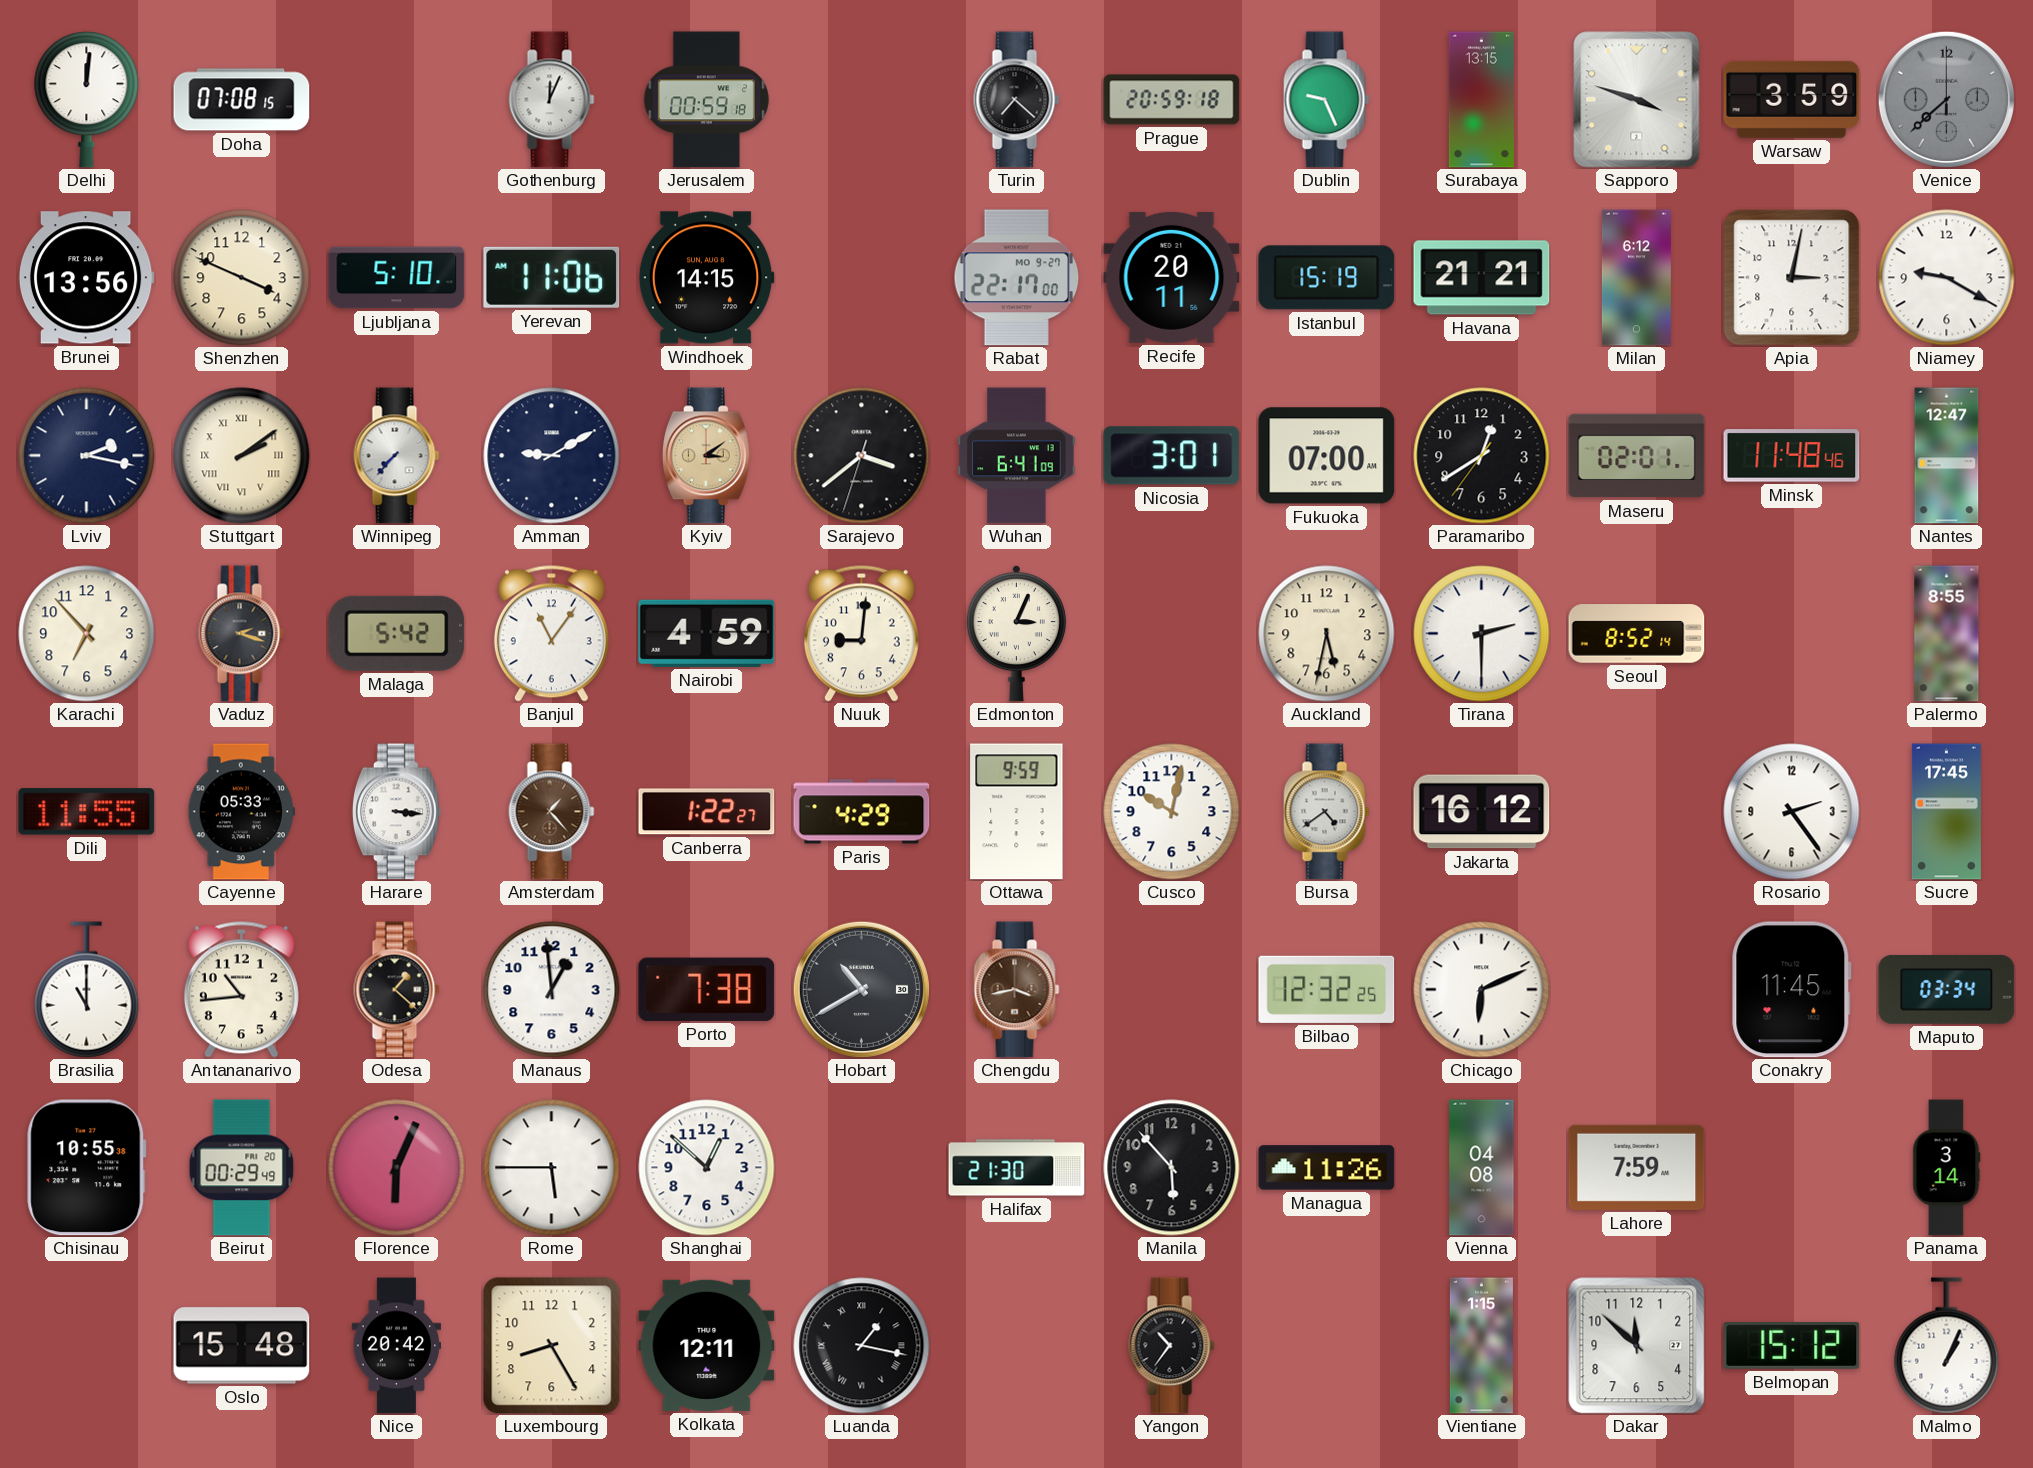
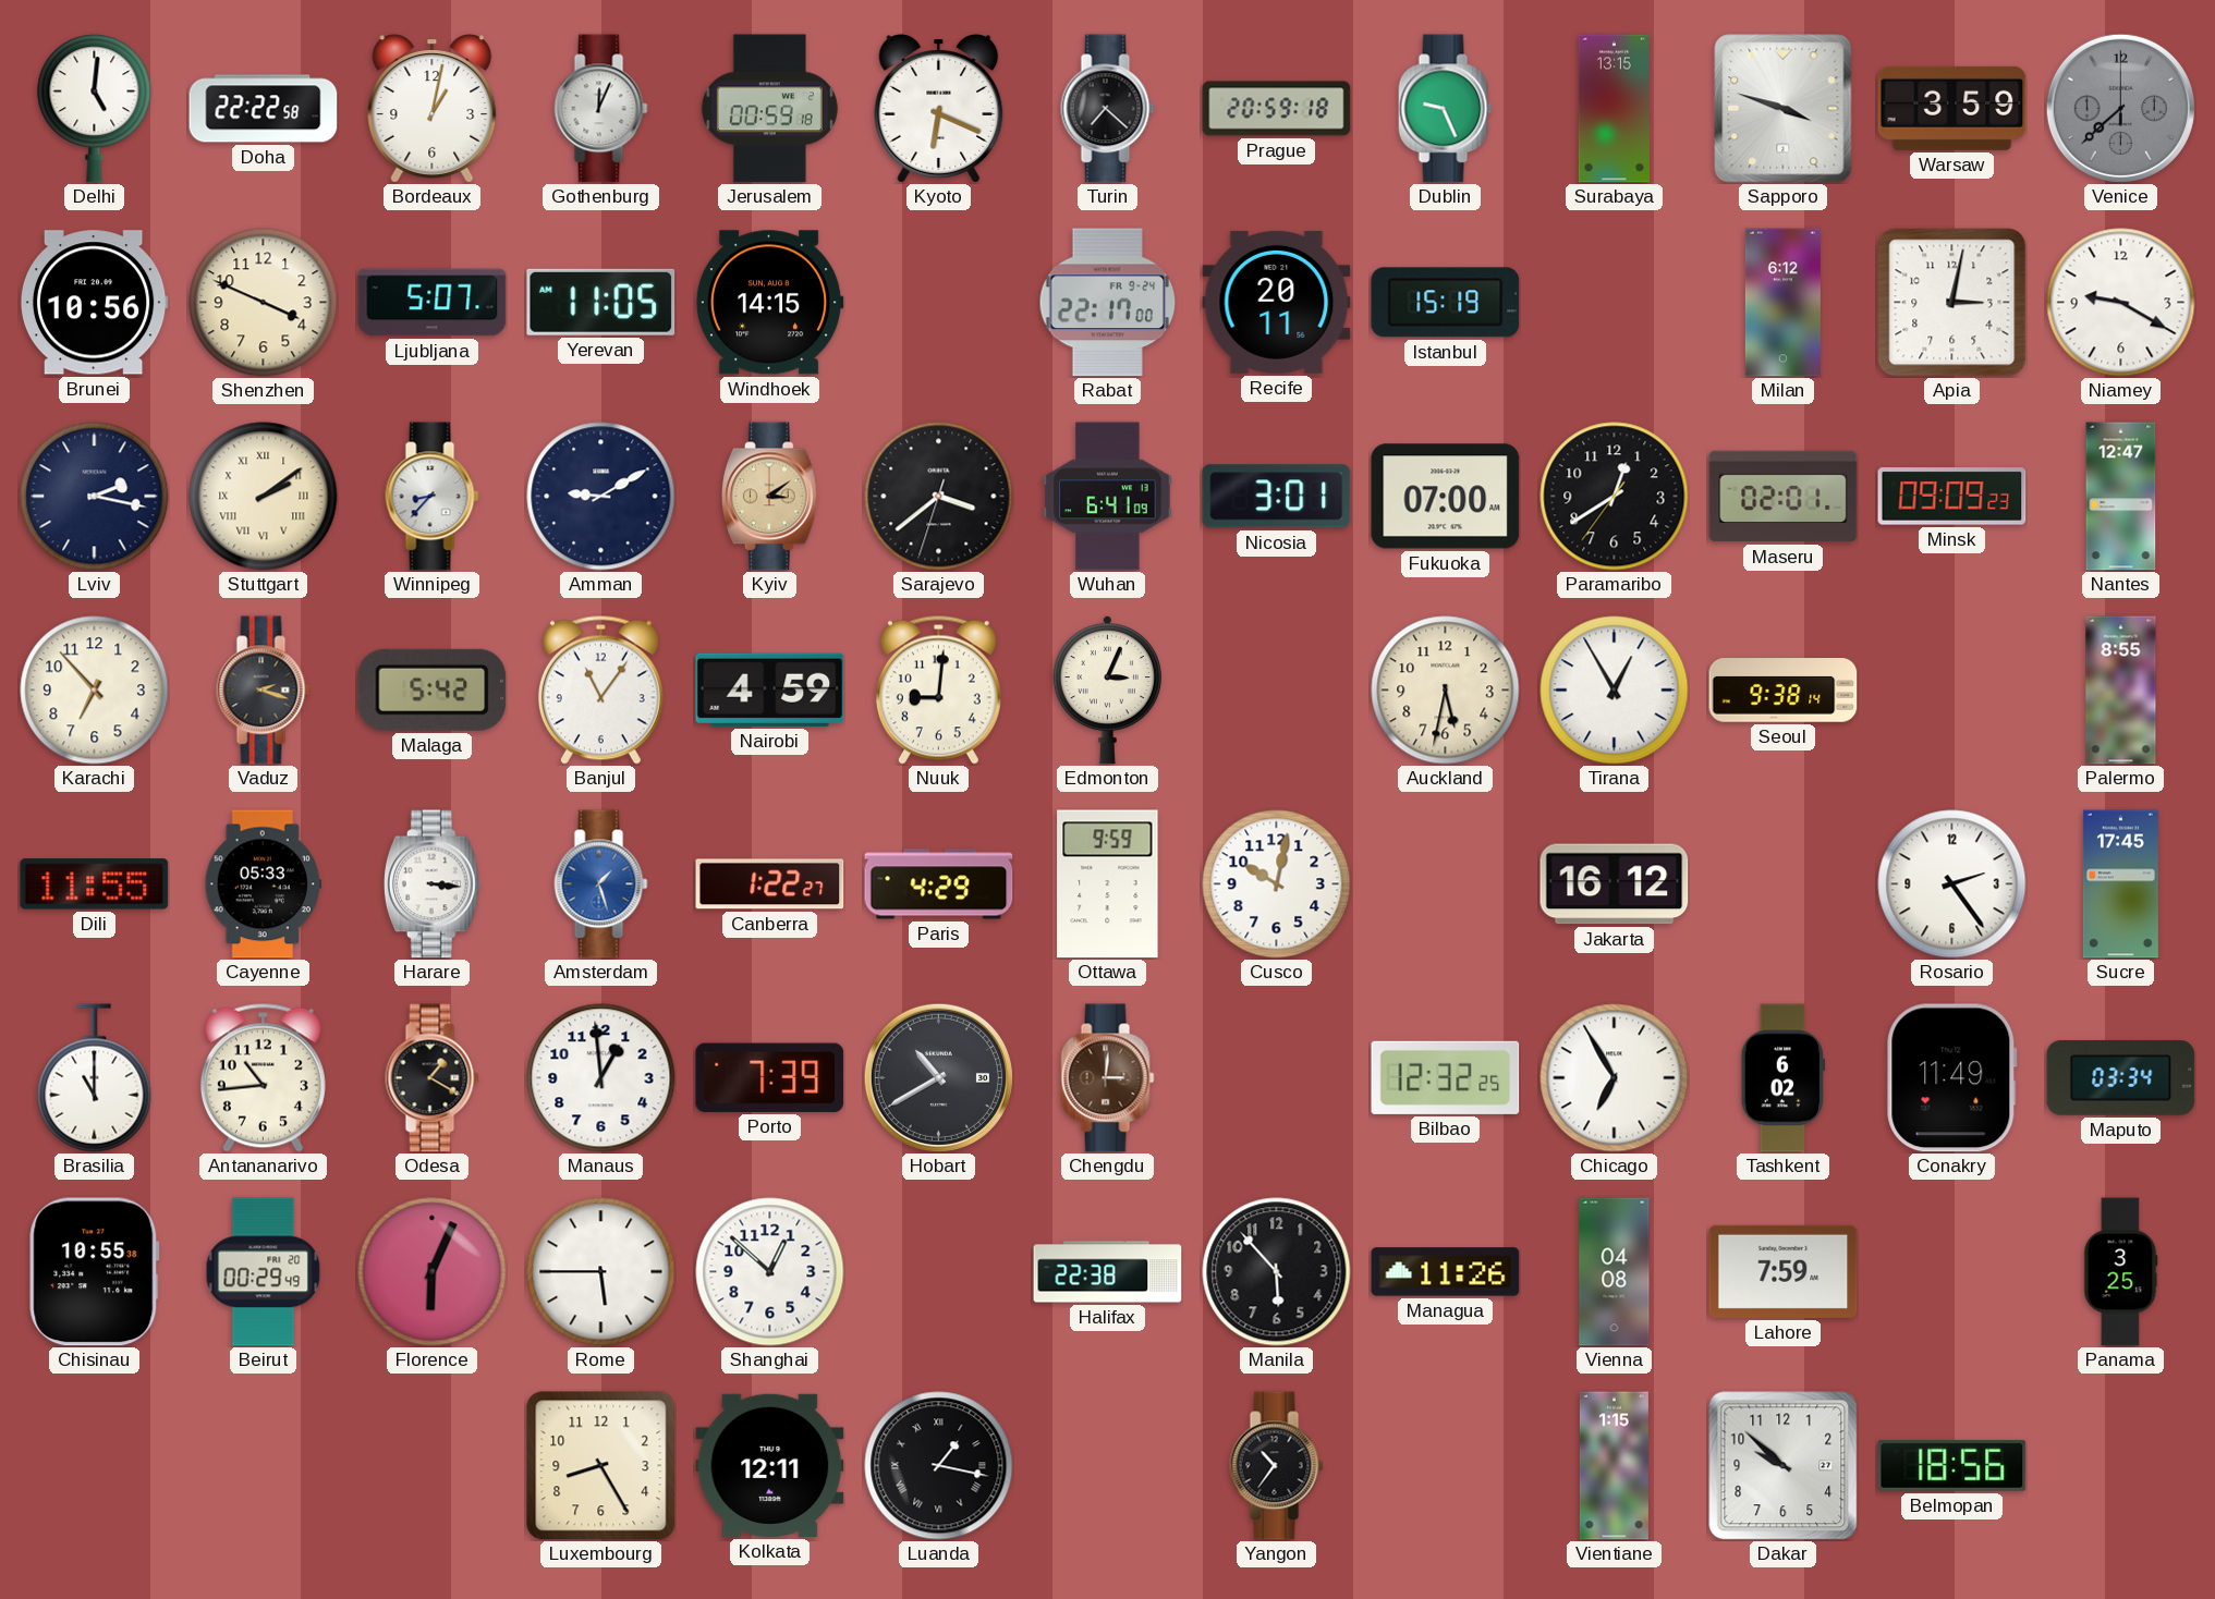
Delhi: 12:01 -> 5:01
Doha: 07:08 -> 22:22
Bordeaux: none -> 1:02
Kyoto: none -> 6:19
Brunei: 13:56 -> 10:56
Ljubljana: 5:10 -> 5:07
Yerevan: 11:06 -> 11:05
Rabat date: MO 9-27 -> FR 9-24
Havana: 21:21 -> none
Winnipeg: 7:37 -> 8:37
Minsk: 11:48 -> 09:09
Tirana: 2:30 -> 12:55
Seoul: 8:52 -> 9:38
Amsterdam: 1:23 -> 1:27
Amsterdam dial: brown -> blue
Bursa: 4:39 -> none
Odesa: 1:22 -> 1:20
Porto: 7:38 -> 7:39
Chengdu: 3:43 -> 3:01
Chicago: 6:11 -> 6:55
Tashkent: none -> 6:02
Conakry: 11:45 -> 11:49
Halifax: 21:30 -> 22:38
Panama: 3:14 -> 3:25
Oslo: 15:48 -> none
Nice: 20:42 -> none
Dakar: 11:52 -> 9:52
Belmopan: 15:12 -> 18:56
Malmo: 1:04 -> none
